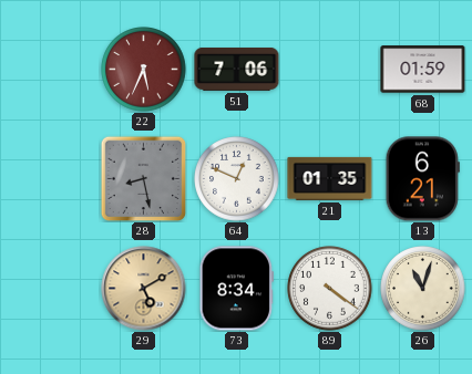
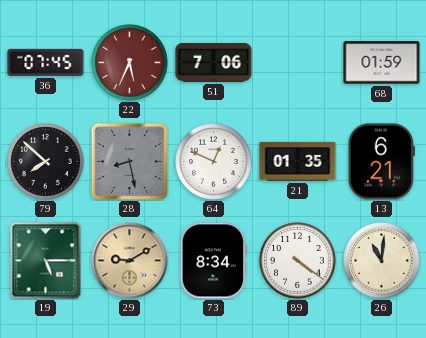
36: none -> 07:45
79: none -> 7:52
19: none -> 5:15
29: 5:10 -> 9:10
26: 11:03 -> 11:01
